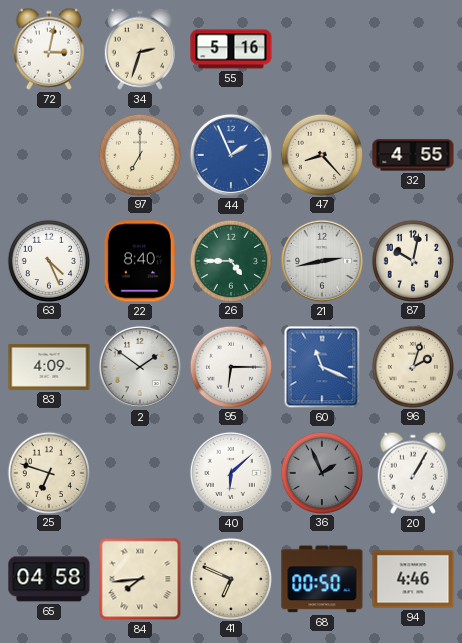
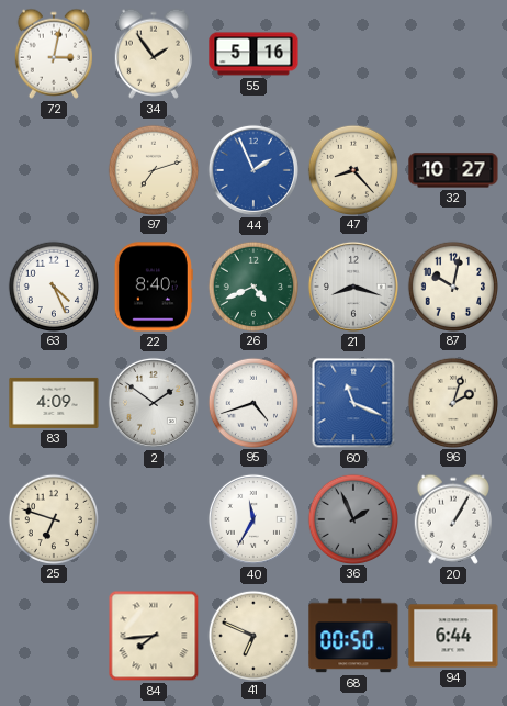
34: 2:33 -> 1:54
97: 7:00 -> 7:12
32: 4:55 -> 10:27
26: 4:45 -> 4:41
21: 2:43 -> 8:18
95: 6:15 -> 4:42
40: 6:08 -> 11:35
65: 04:58 -> none
94: 4:46 -> 6:44
